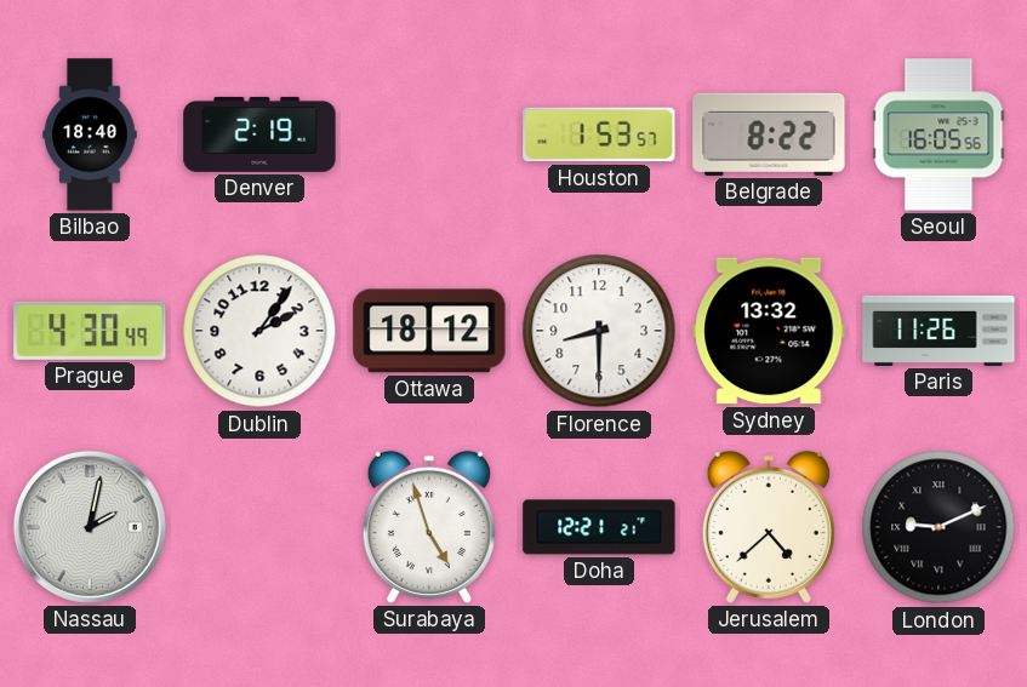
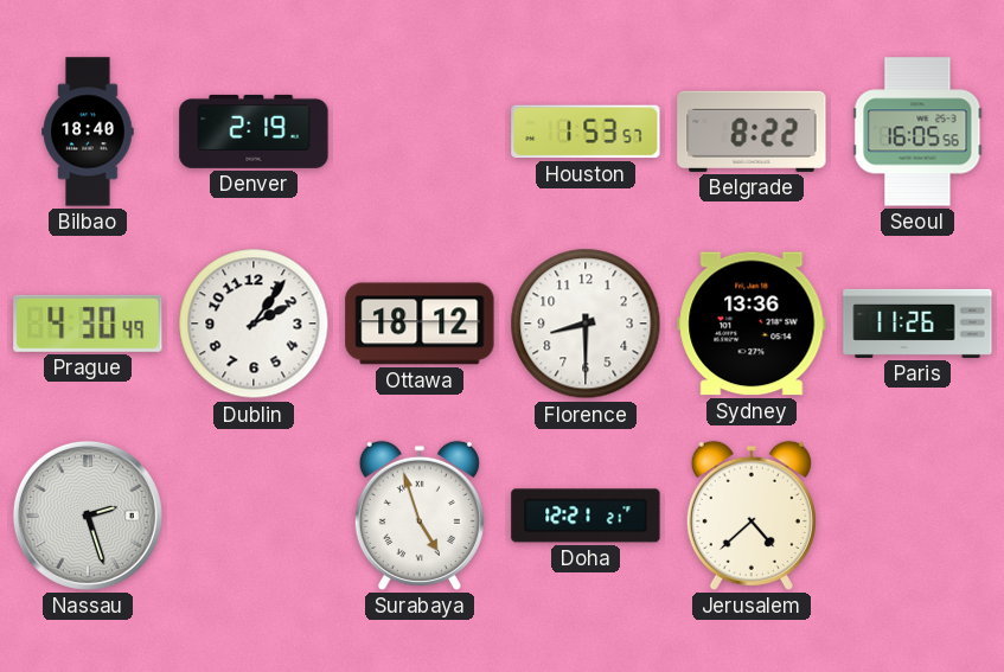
Sydney: 13:32 -> 13:36
Nassau: 2:02 -> 2:27
London: 9:11 -> none
